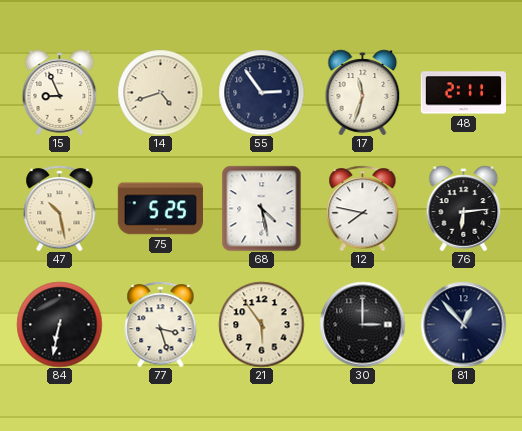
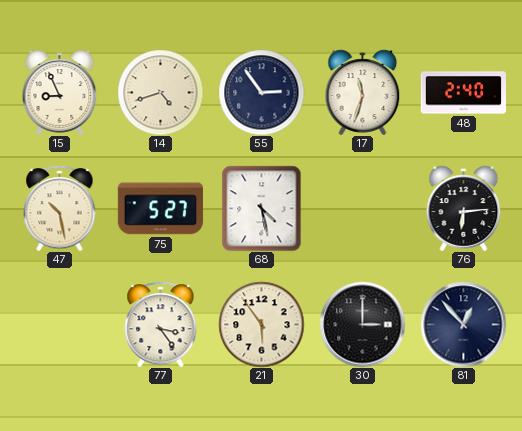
48: 2:11 -> 2:40
75: 5:25 -> 5:27
12: 7:47 -> none
84: 6:32 -> none
77: 3:27 -> 3:24
